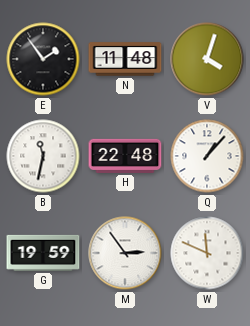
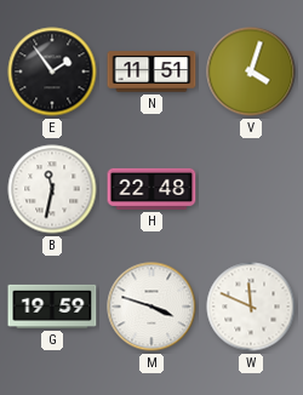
N: 11:48 -> 11:51
Q: 1:07 -> none
M: 2:54 -> 3:48
